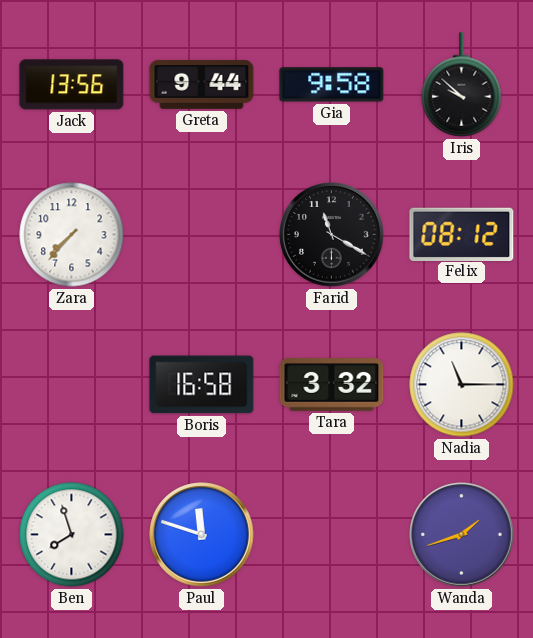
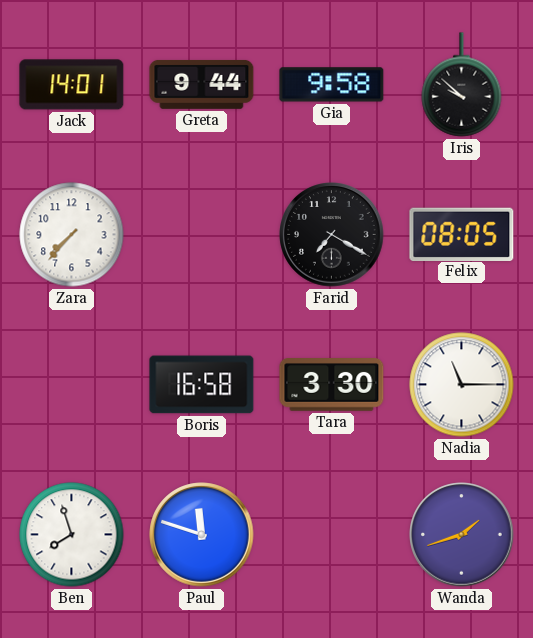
Jack: 13:56 -> 14:01
Farid: 11:20 -> 7:20
Felix: 08:12 -> 08:05
Tara: 3:32 -> 3:30
